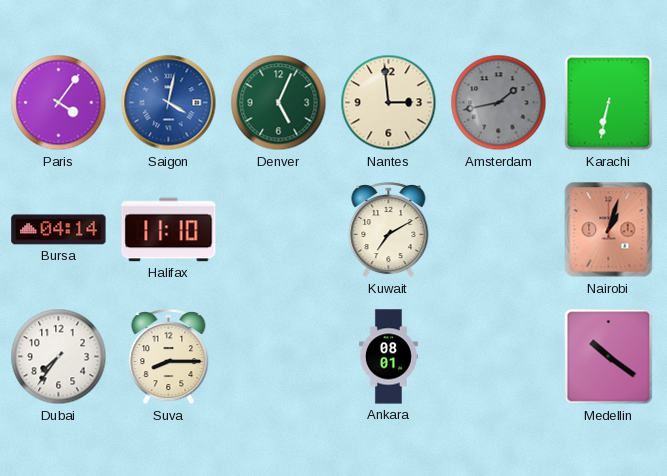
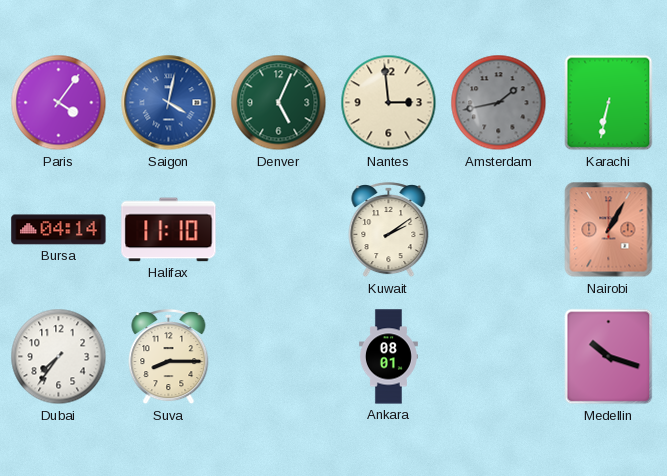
Kuwait: 7:10 -> 2:09
Nairobi: 1:03 -> 1:05
Medellin: 10:21 -> 10:18
